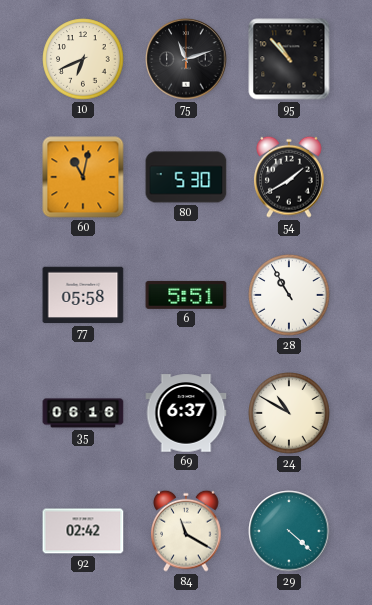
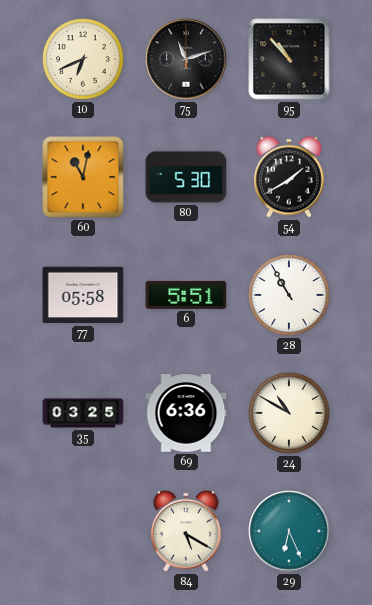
35: 06:16 -> 03:25
69: 6:37 -> 6:36
92: 02:42 -> none
84: 11:20 -> 5:20
29: 4:22 -> 6:26
